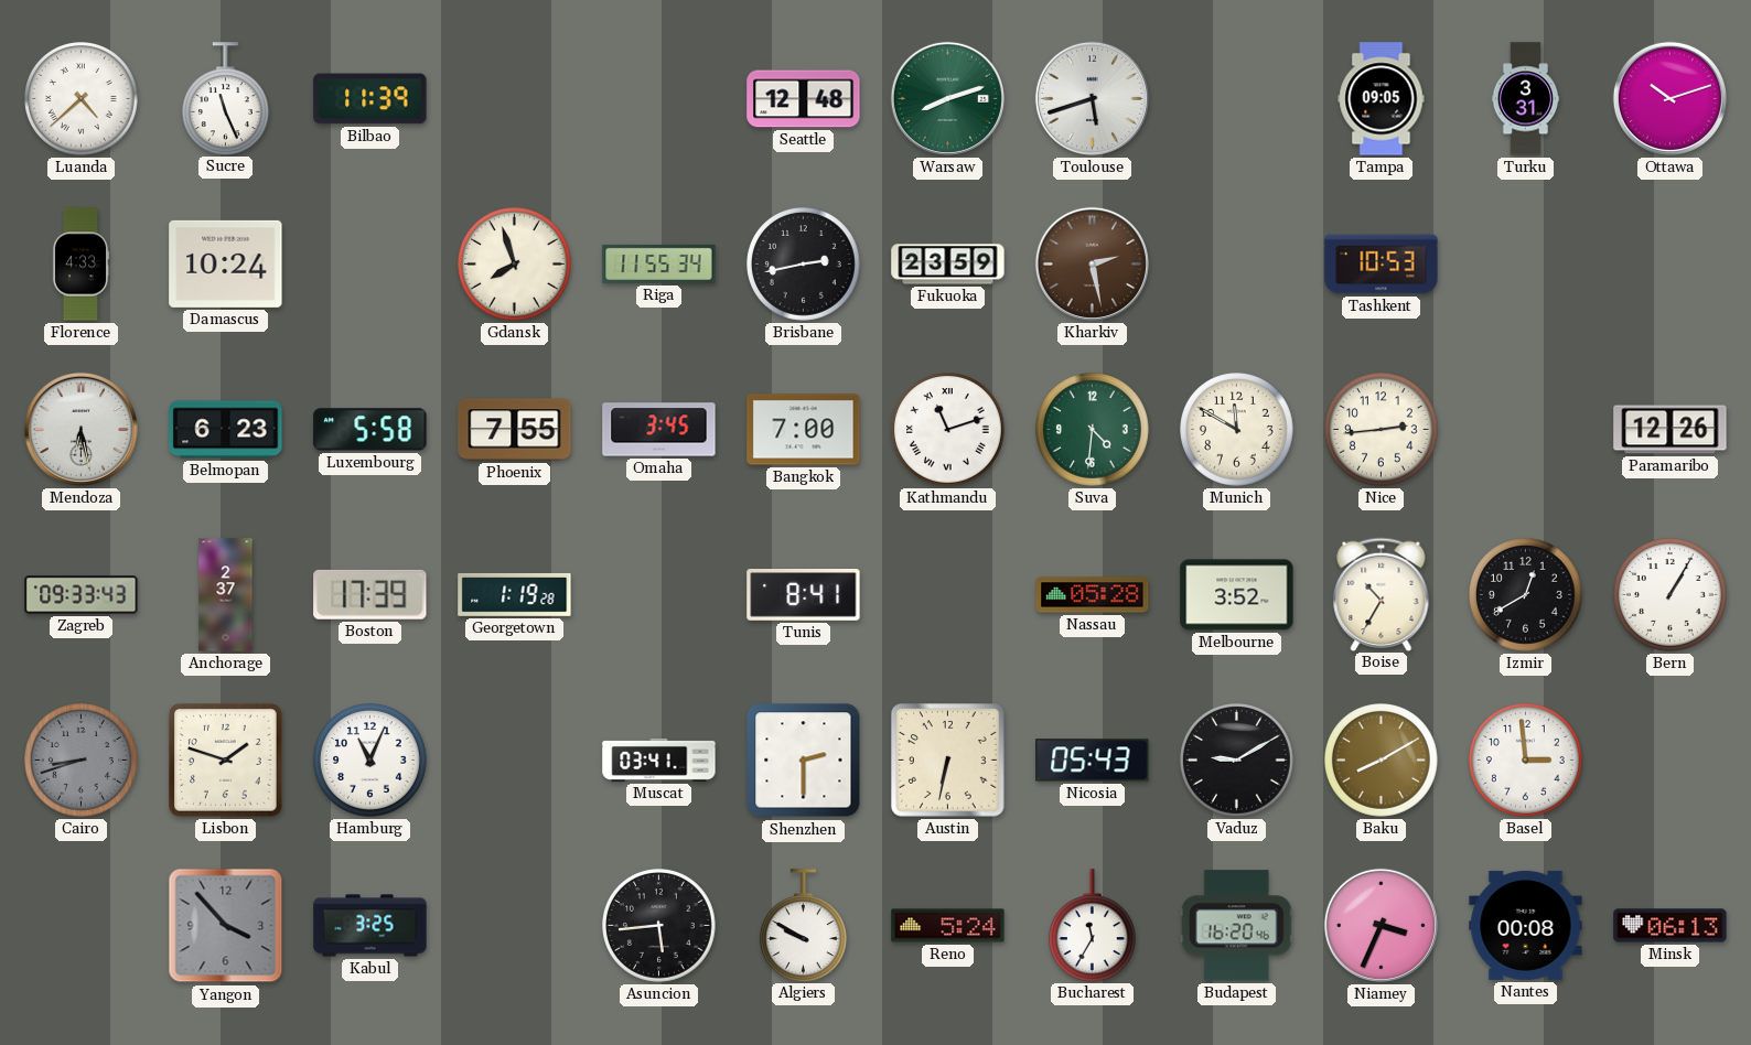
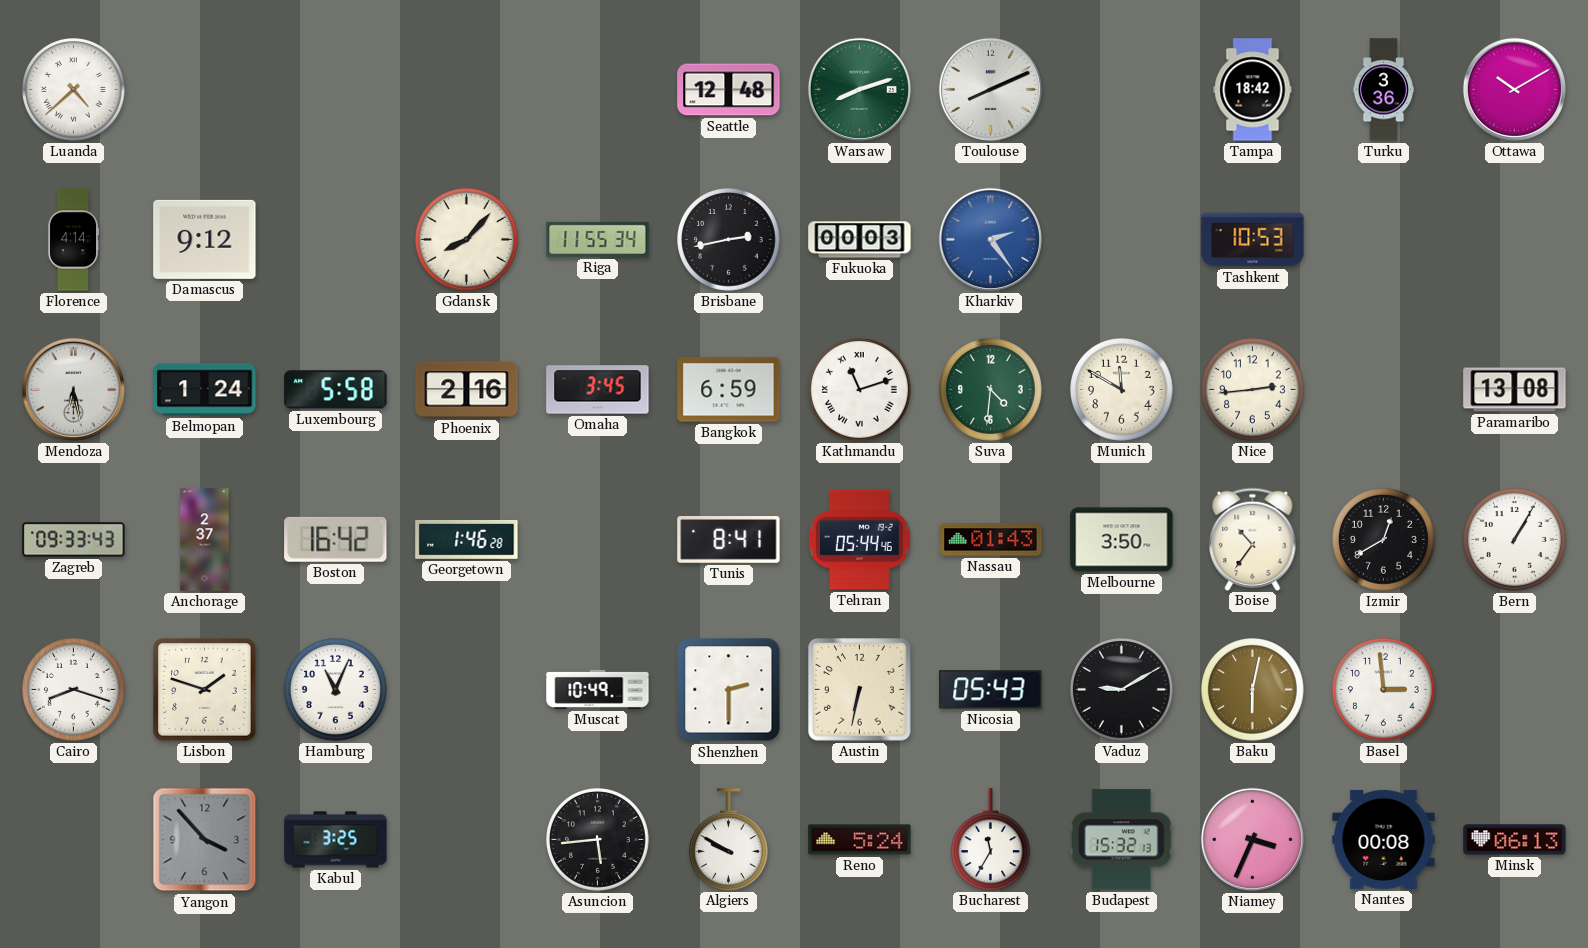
Sucre: 11:26 -> none
Bilbao: 11:39 -> none
Toulouse: 5:42 -> 8:11
Tampa: 09:05 -> 18:42
Turku: 3:31 -> 3:36
Ottawa: 10:12 -> 10:10
Florence: 4:33 -> 4:14
Damascus: 10:24 -> 9:12
Gdansk: 7:57 -> 8:07
Fukuoka: 23:59 -> 00:03
Kharkiv: 2:28 -> 2:24
Kharkiv dial: brown -> blue
Belmopan: 6:23 -> 1:24
Phoenix: 7:55 -> 2:16
Bangkok: 7:00 -> 6:59
Paramaribo: 12:26 -> 13:08
Boston: 17:39 -> 16:42
Georgetown: 1:19 -> 1:46
Tehran: none -> 05:44
Nassau: 05:28 -> 01:43
Melbourne: 3:52 -> 3:50
Boise: 10:35 -> 10:36
Cairo: 8:42 -> 8:18
Cairo dial: grey -> white
Muscat: 03:41 -> 10:49
Baku: 8:10 -> 6:02
Budapest: 16:20 -> 15:32
